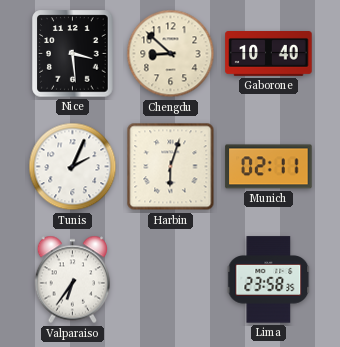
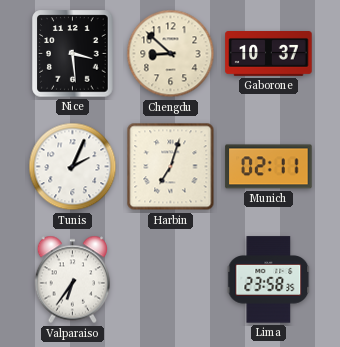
Gaborone: 10:40 -> 10:37
Harbin: 6:03 -> 7:03
